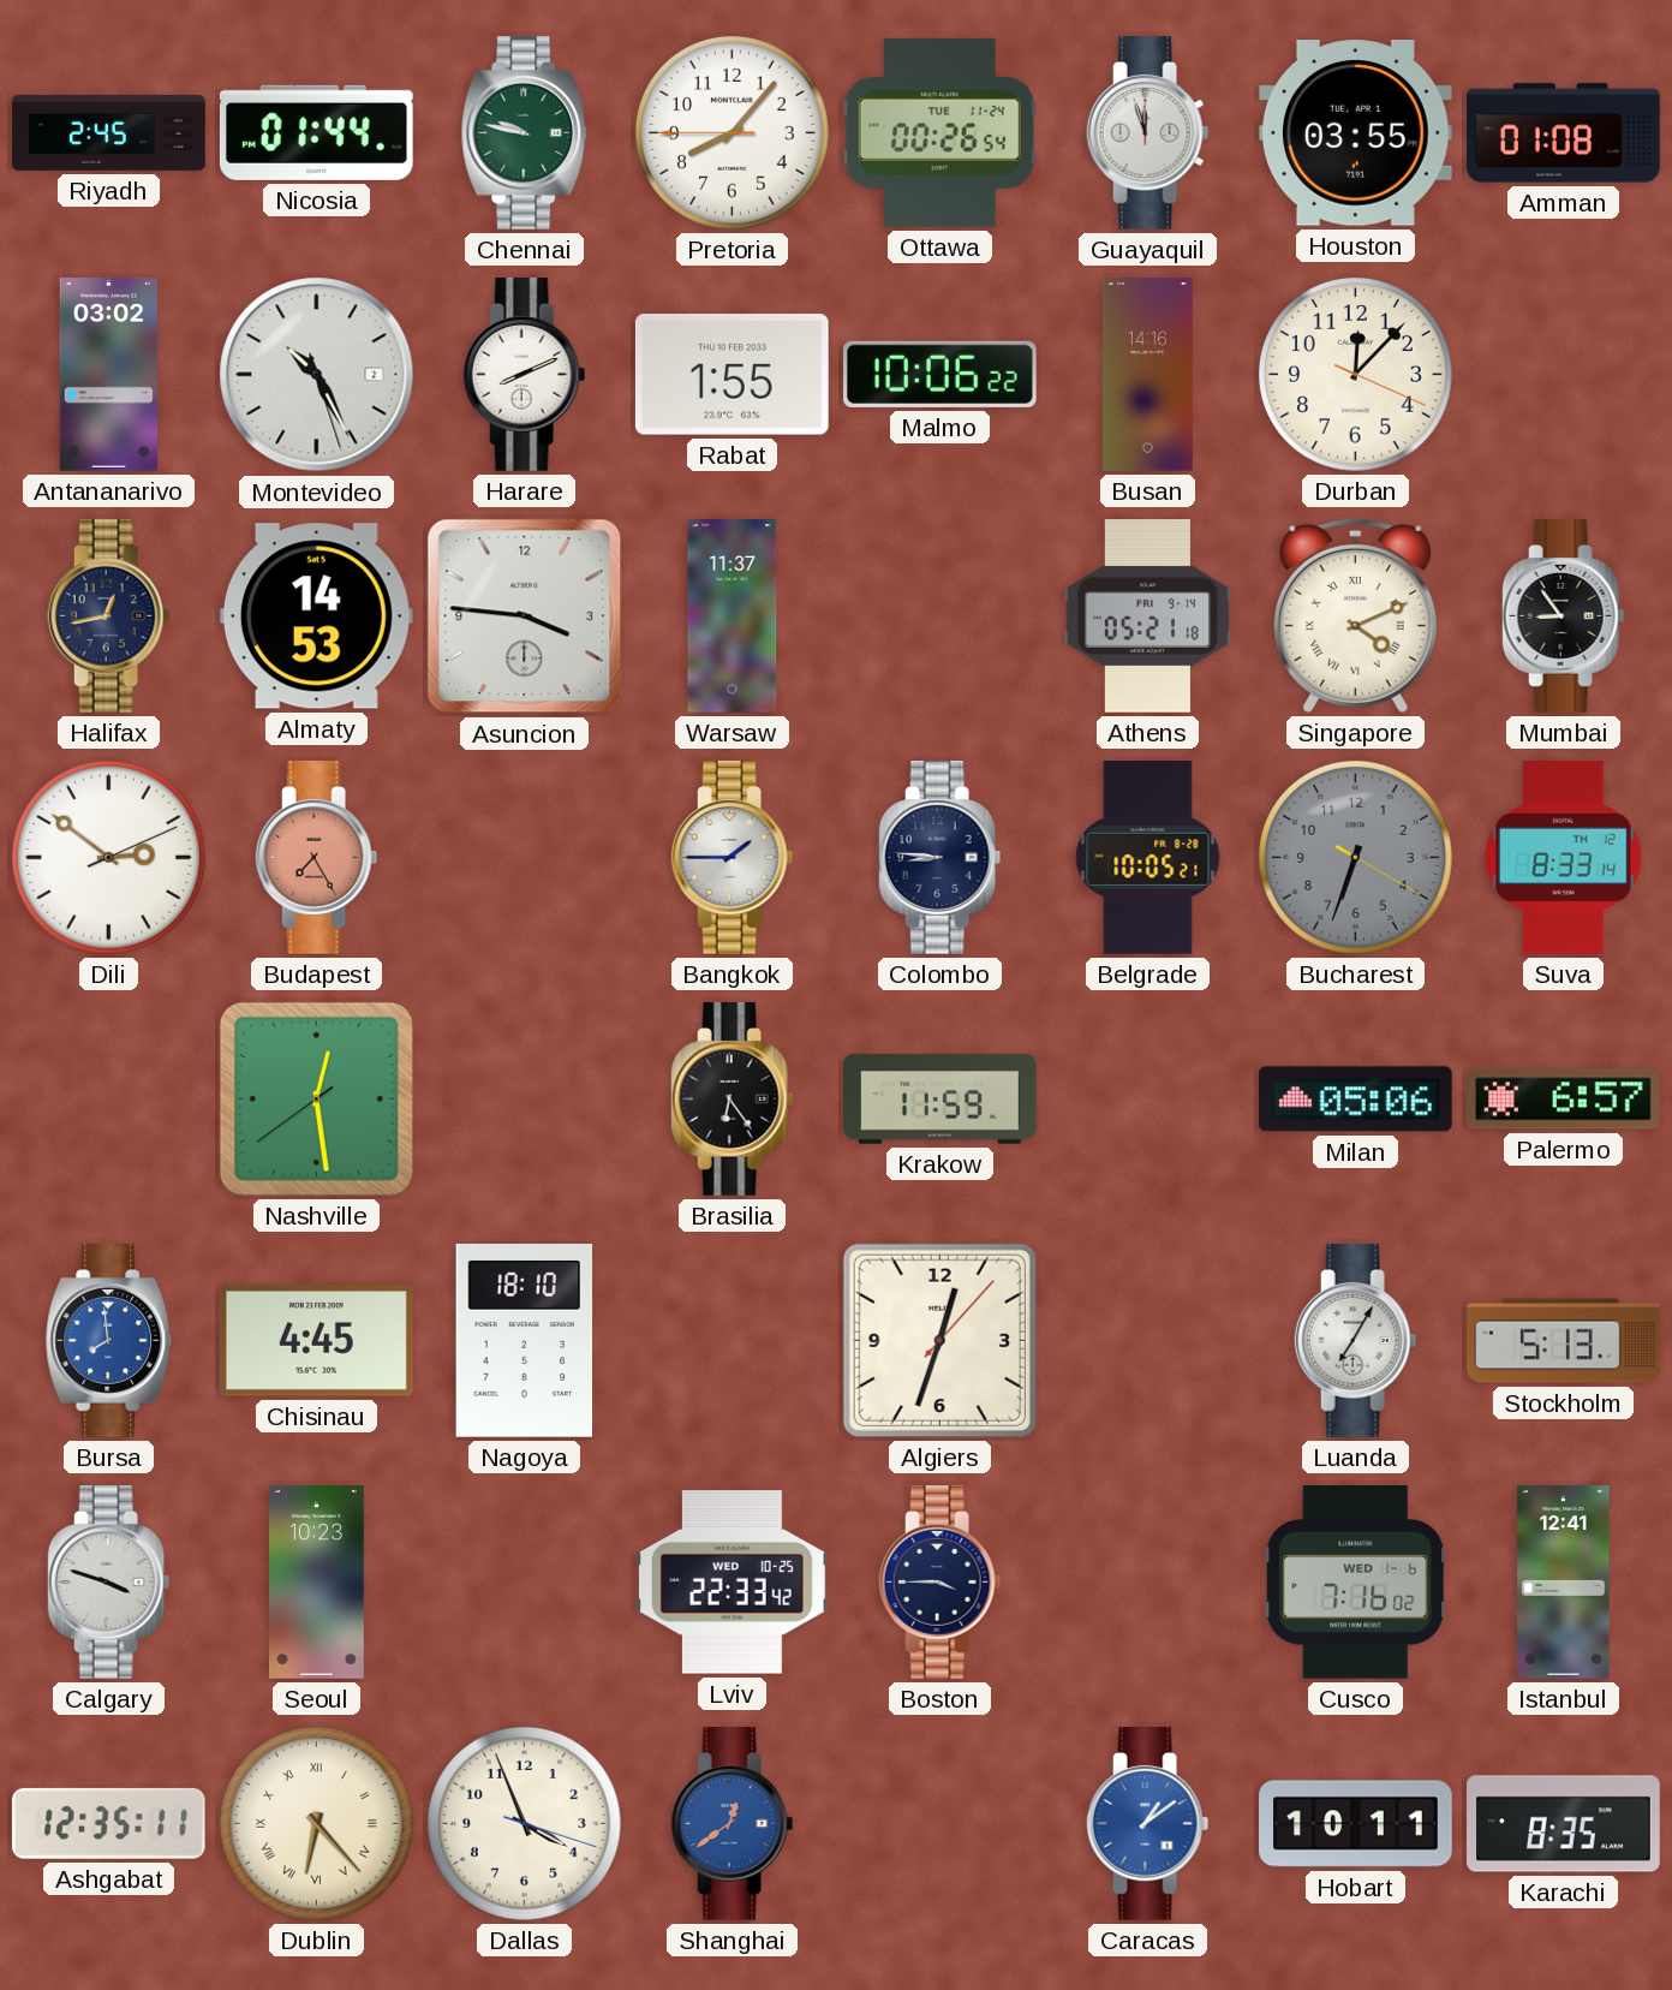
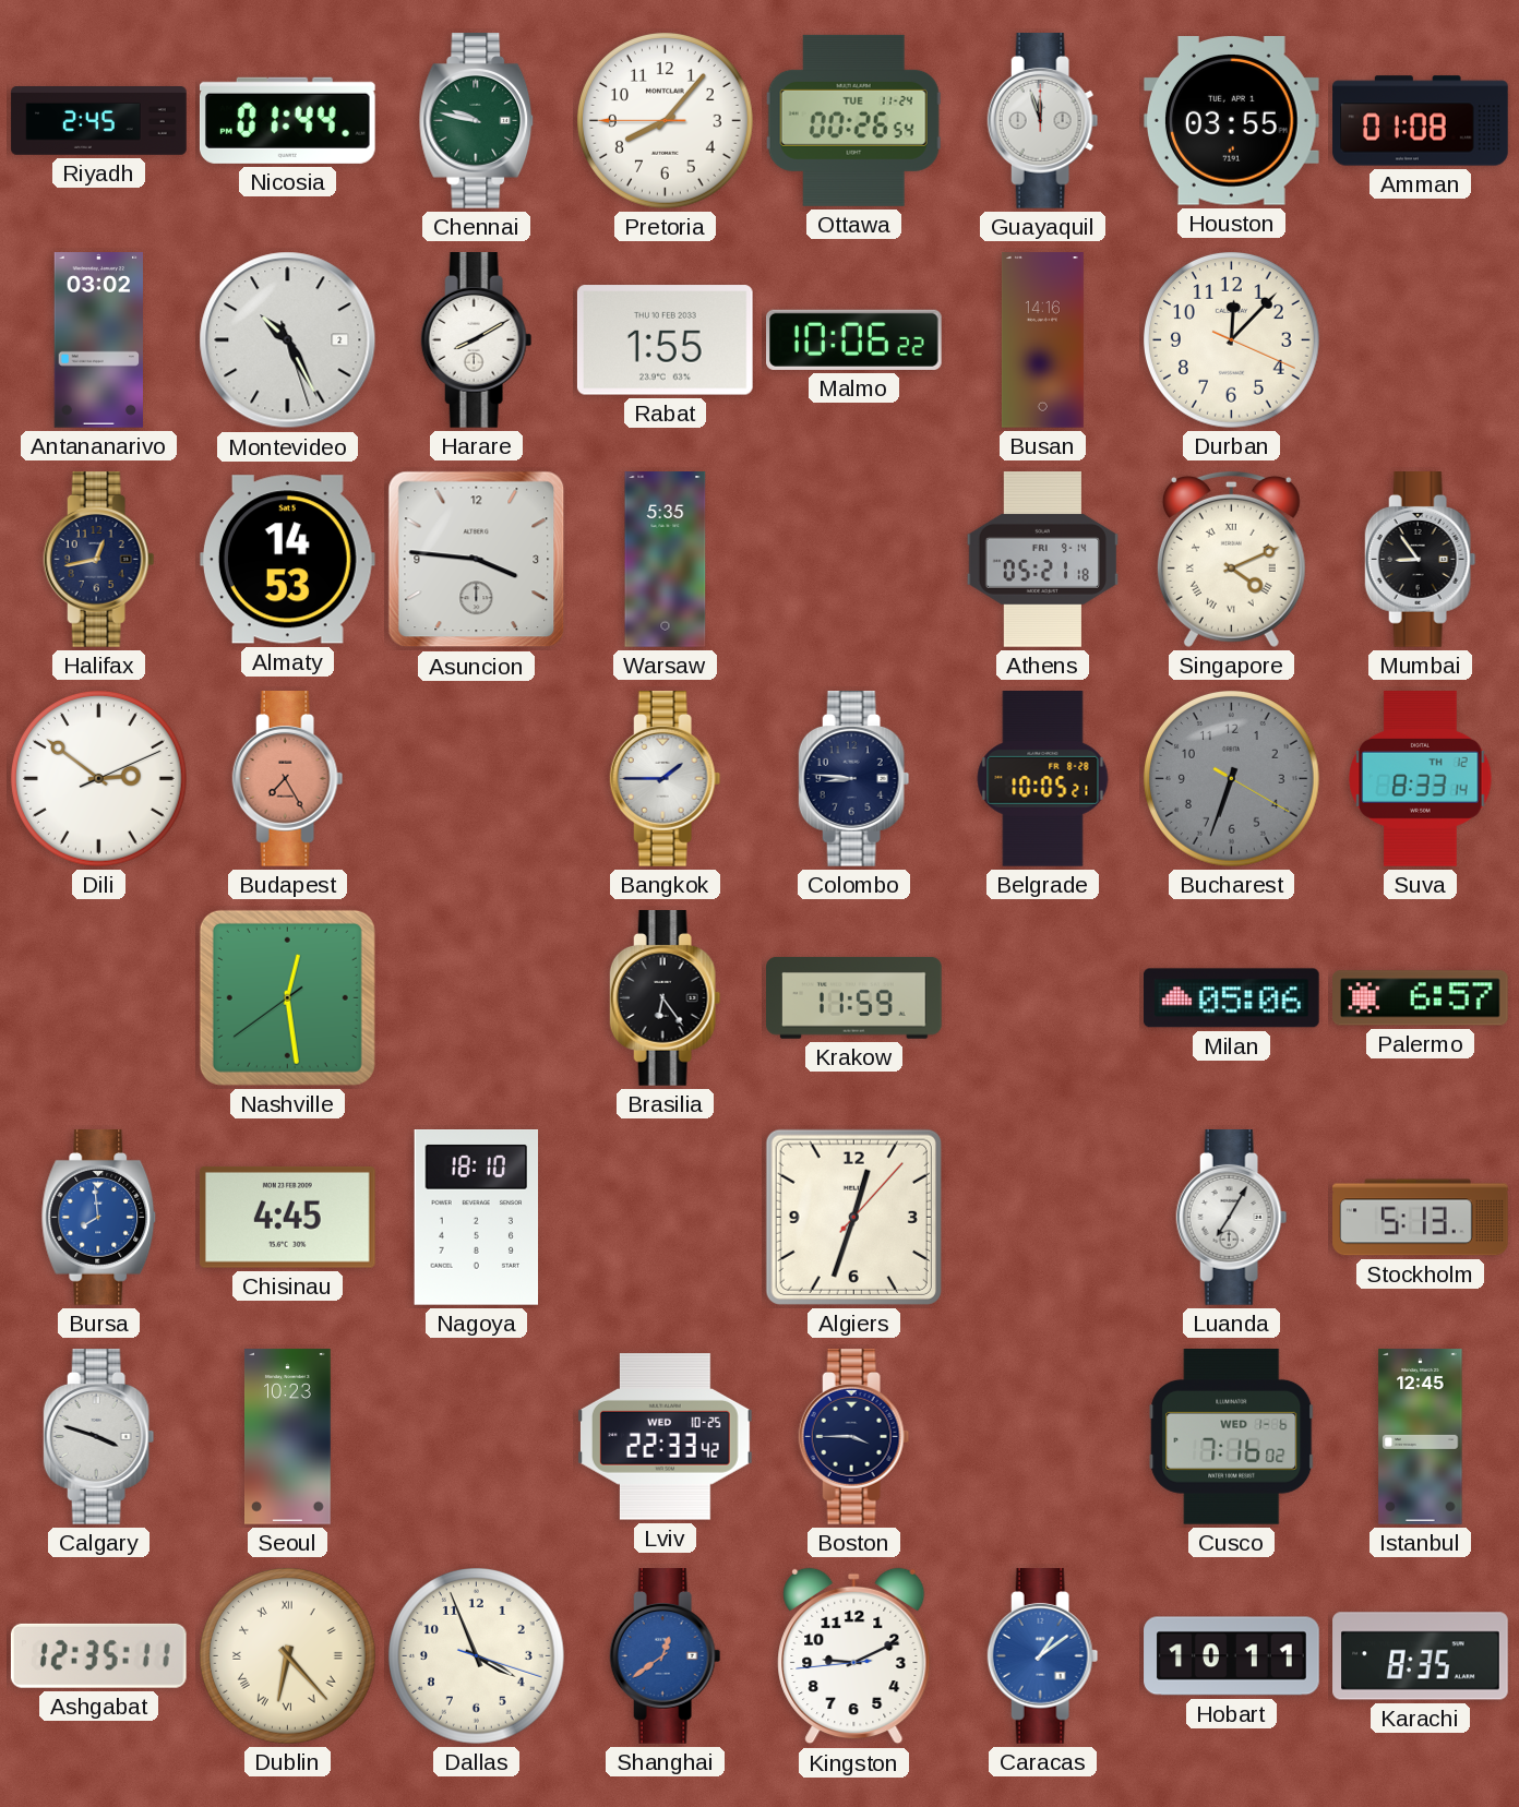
Harare: 8:11 -> 8:10
Warsaw: 11:37 -> 5:35
Istanbul: 12:41 -> 12:45
Kingston: none -> 9:10
